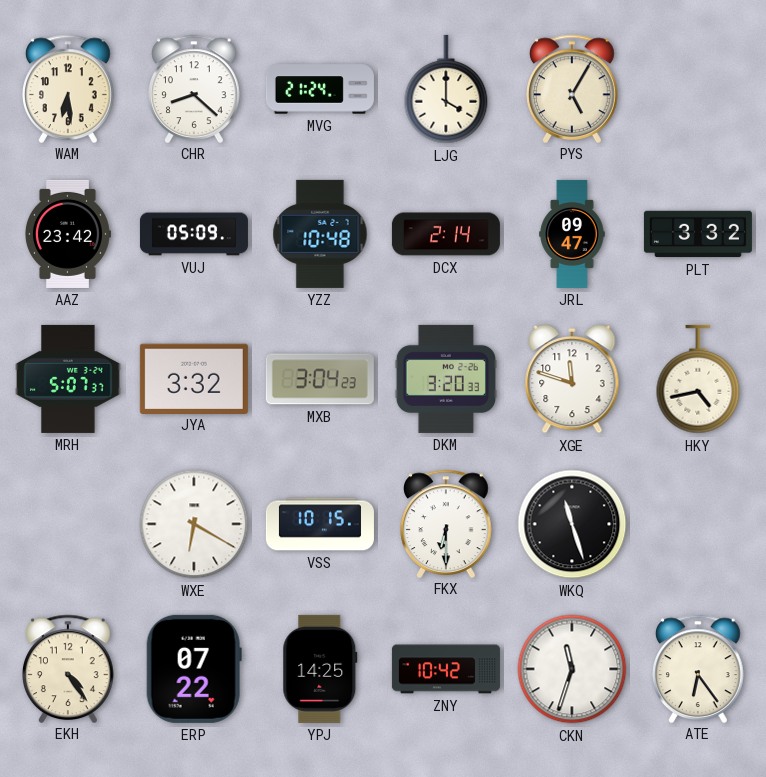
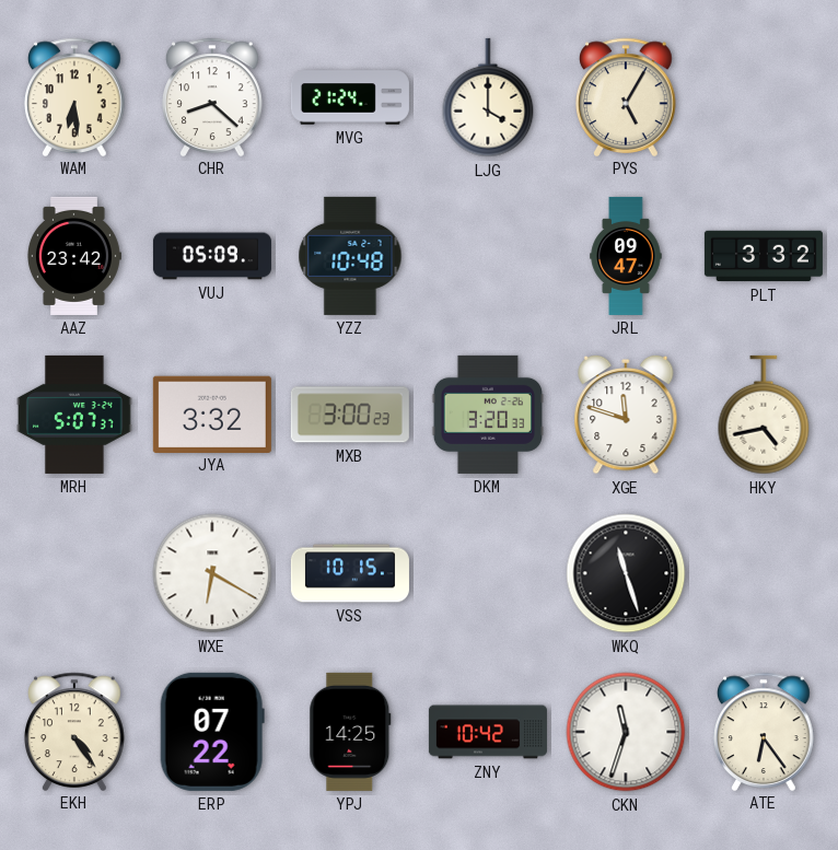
DCX: 2:14 -> none
MXB: 3:04 -> 3:00
FKX: 6:30 -> none
